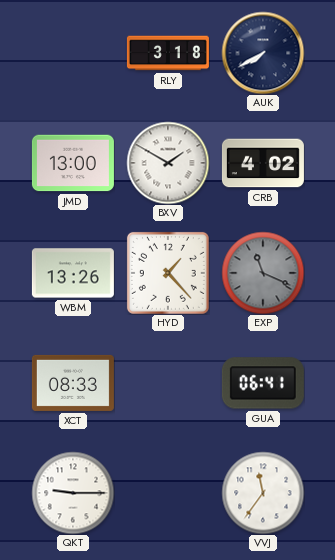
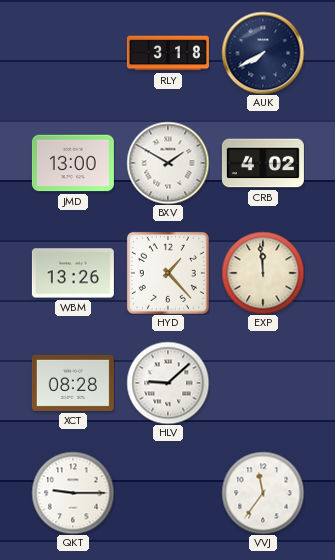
EXP: 11:19 -> 11:59
EXP dial: grey -> cream
XCT: 08:33 -> 08:28
HLV: none -> 9:08
GUA: 06:41 -> none
